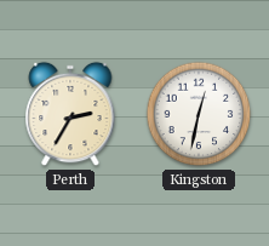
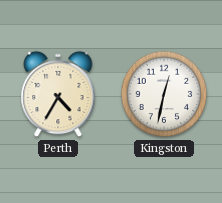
Perth: 2:35 -> 4:35
